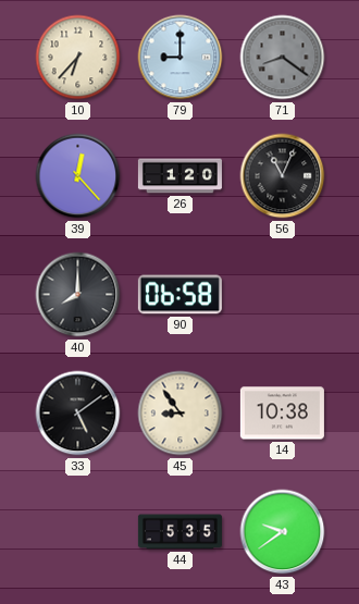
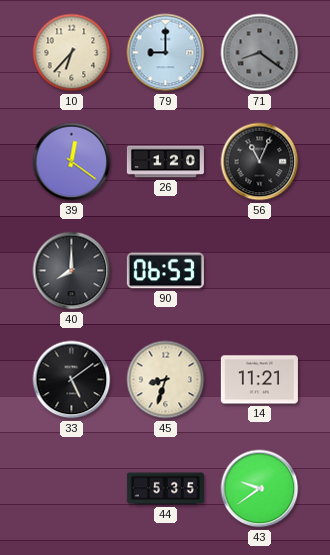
39: 12:23 -> 12:21
90: 06:58 -> 06:53
45: 8:54 -> 8:33
14: 10:38 -> 11:21
